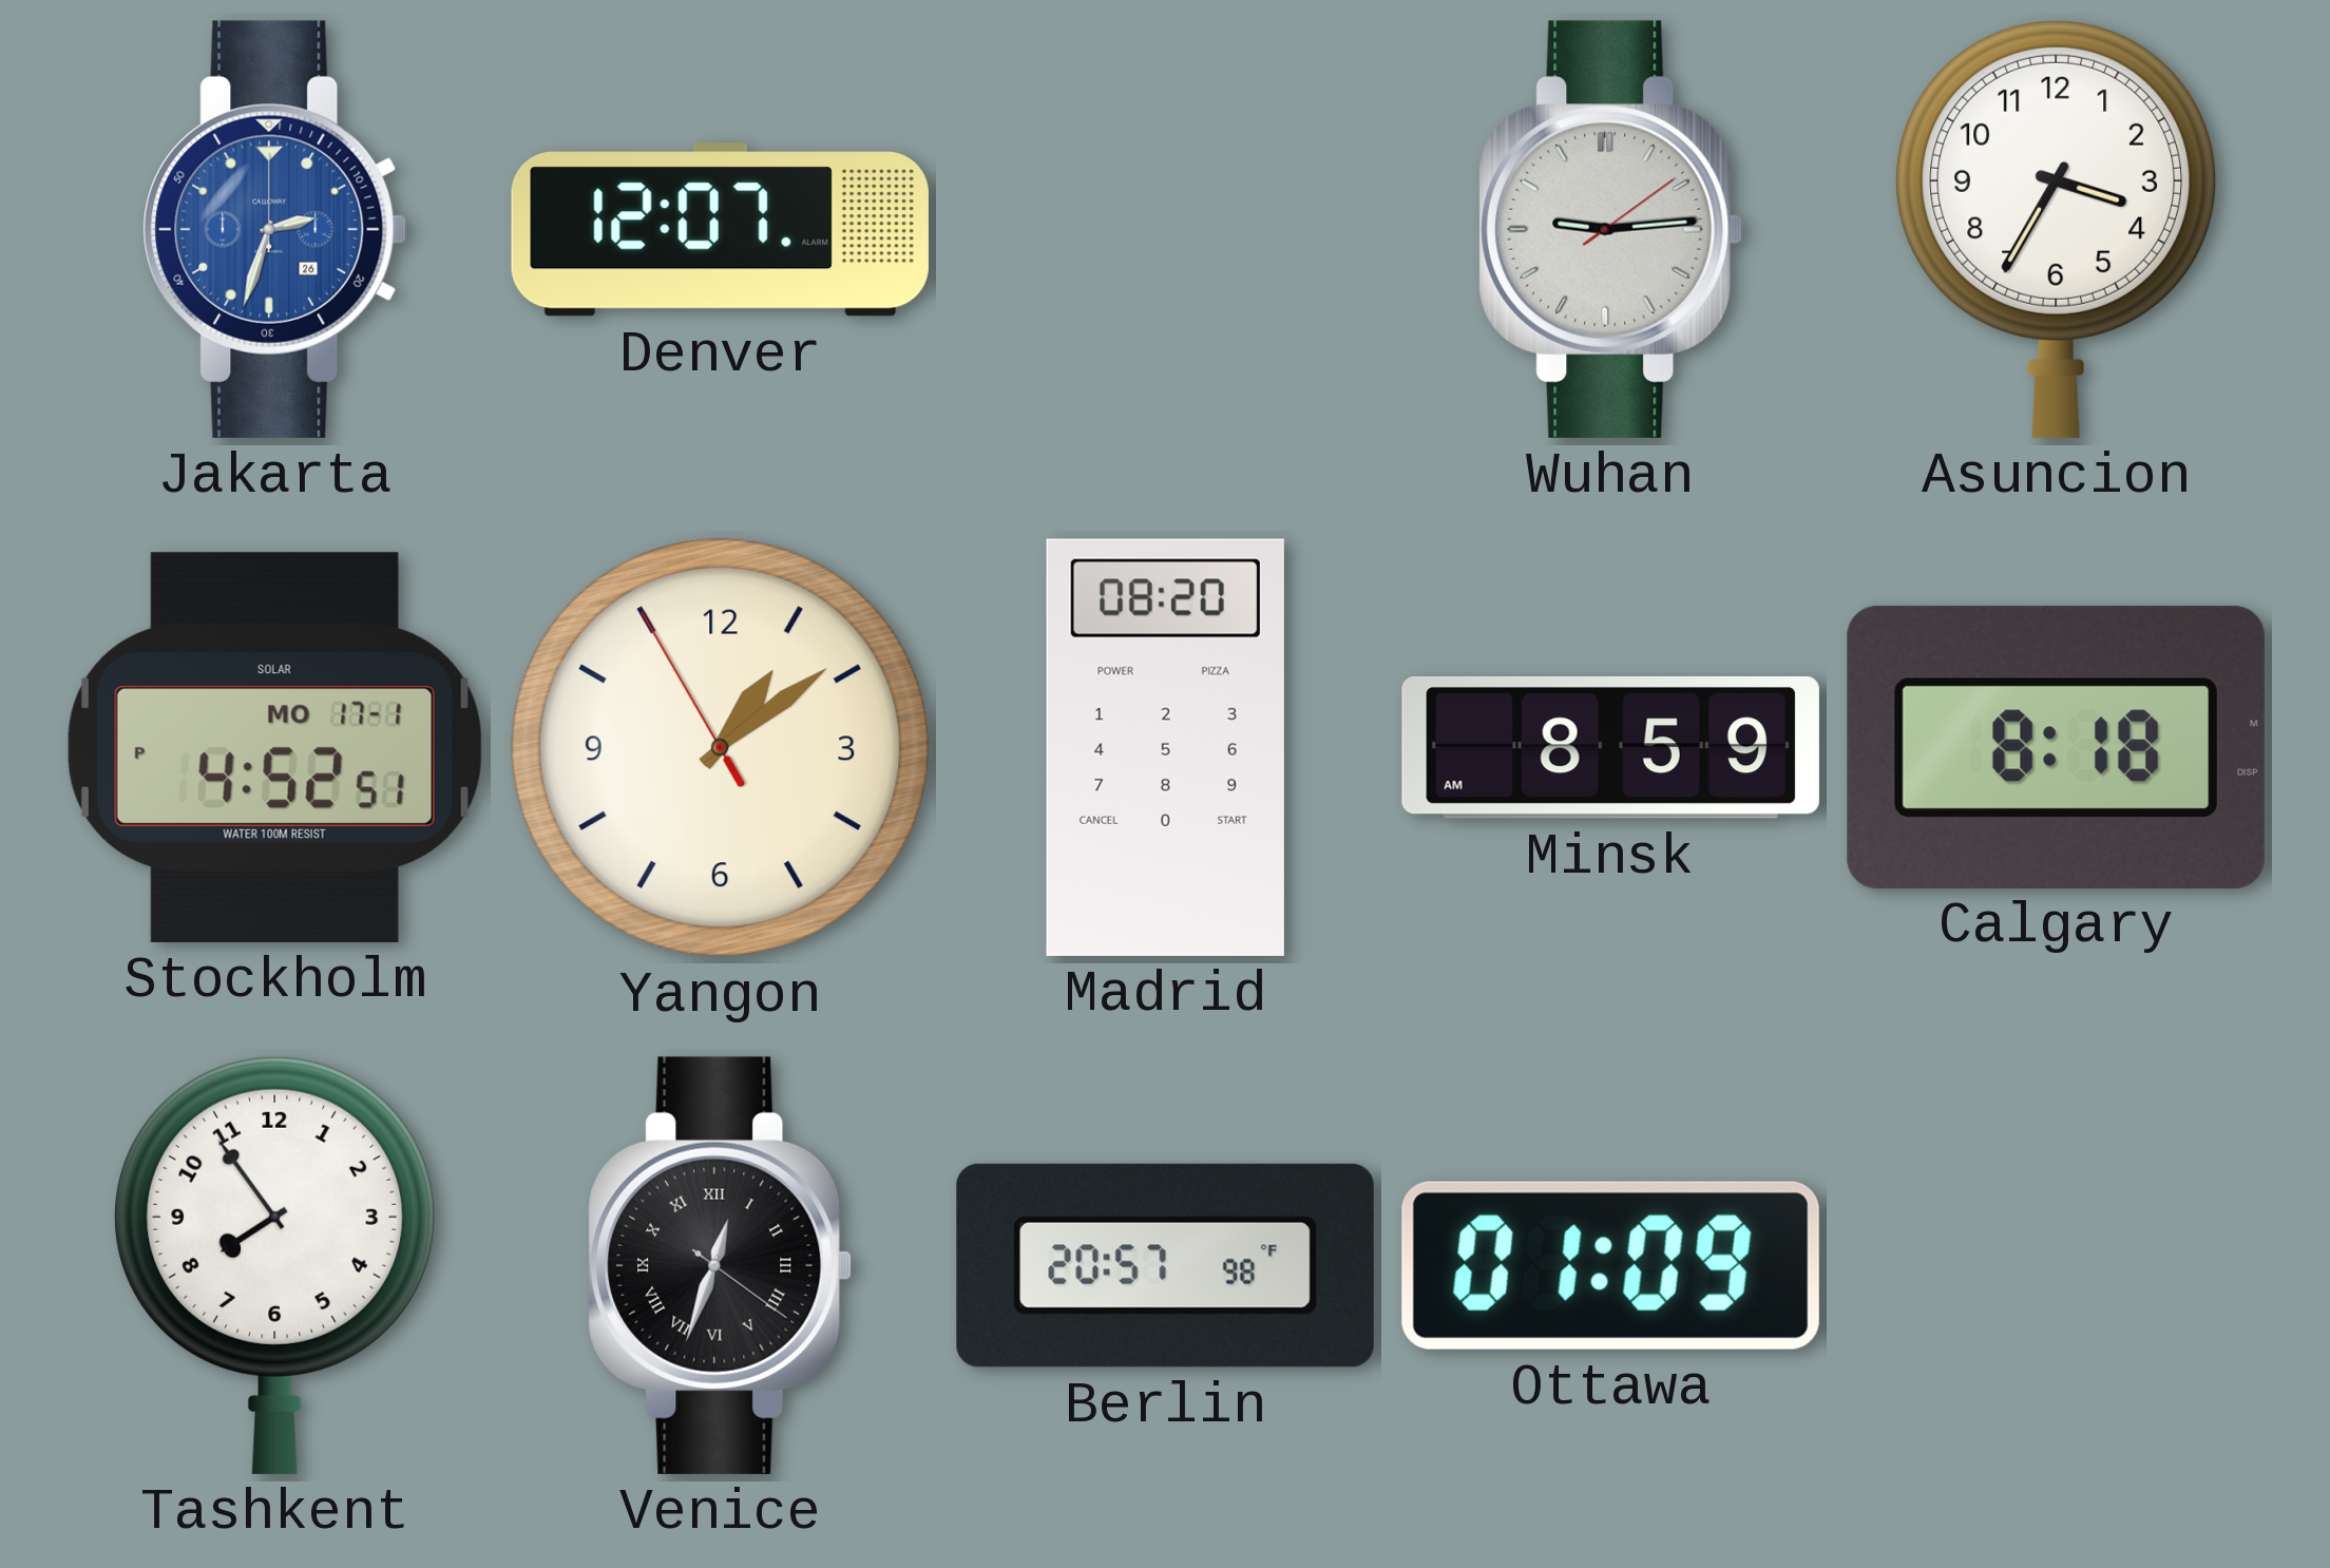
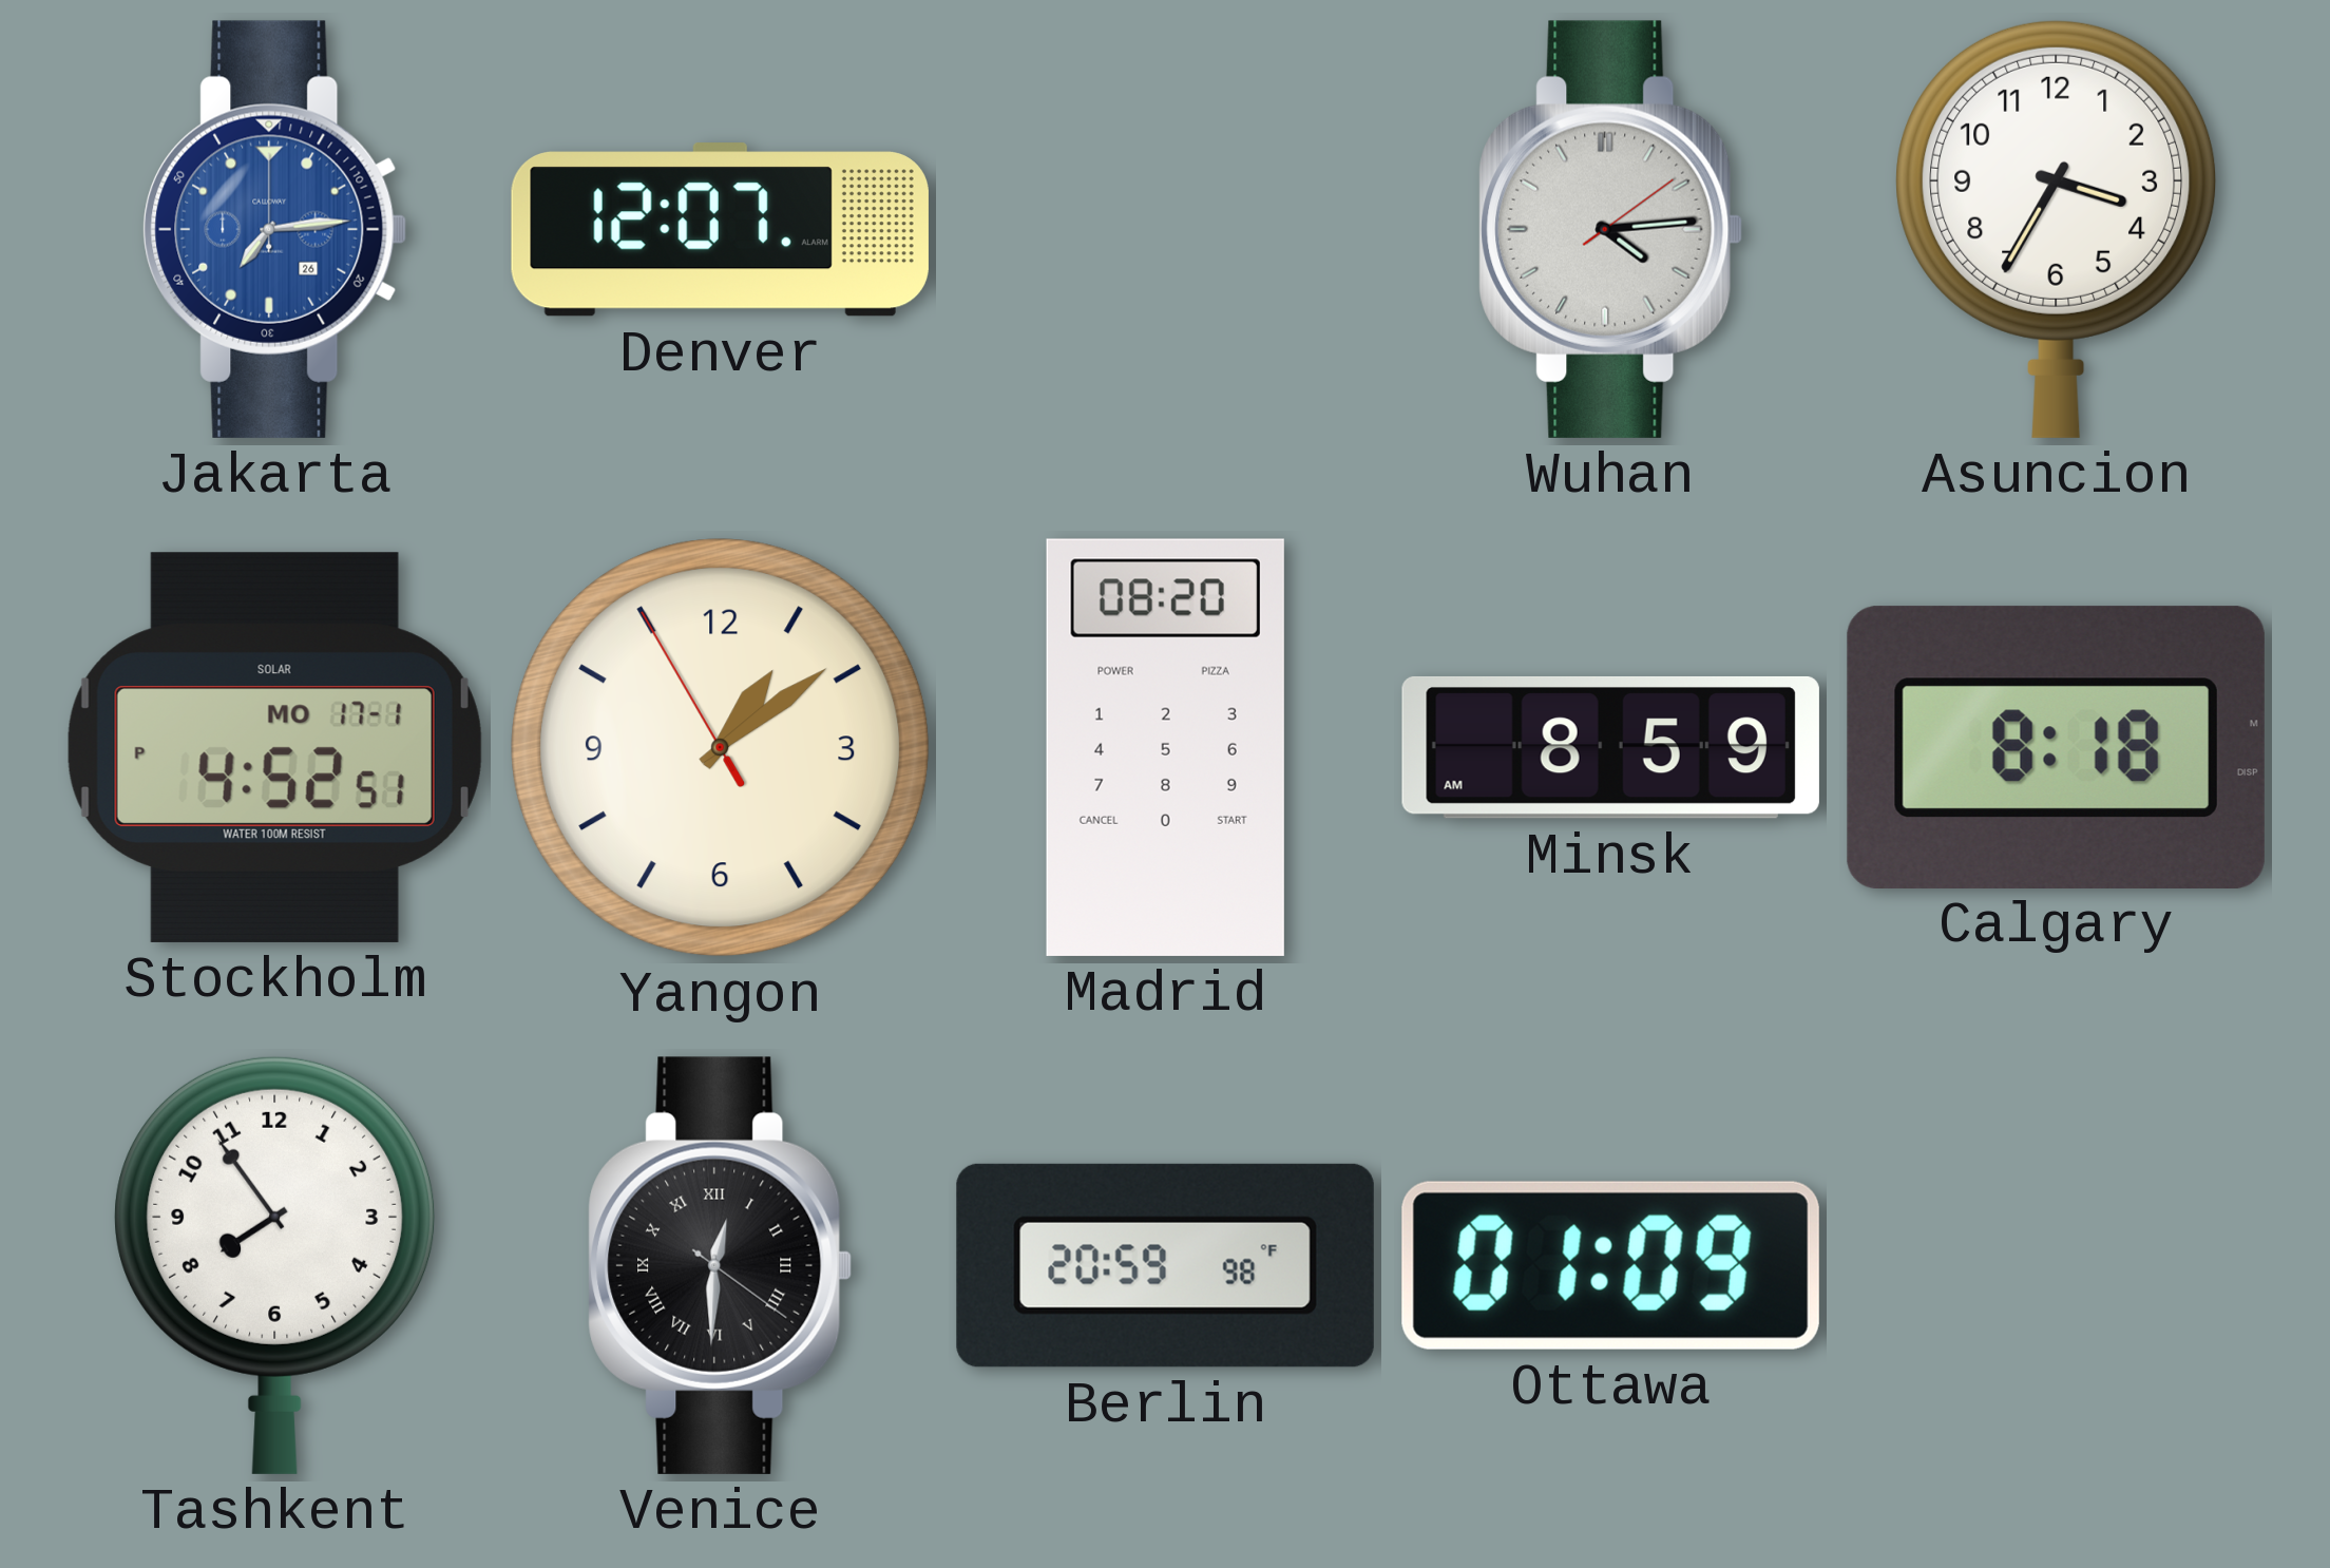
Jakarta: 2:33 -> 7:14
Wuhan: 9:14 -> 4:14
Venice: 12:33 -> 12:30
Berlin: 20:57 -> 20:59
